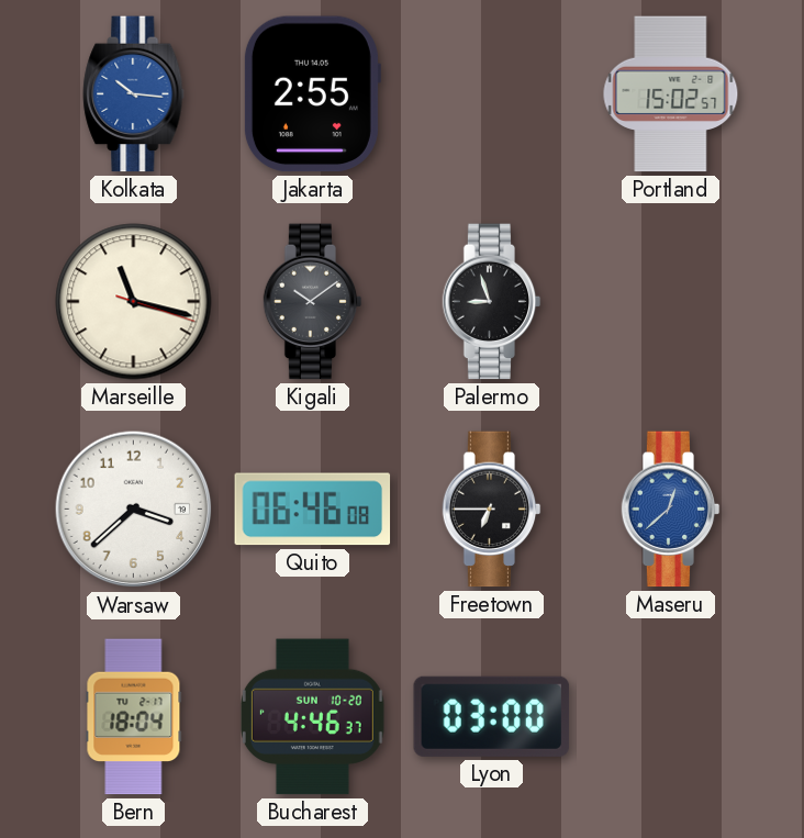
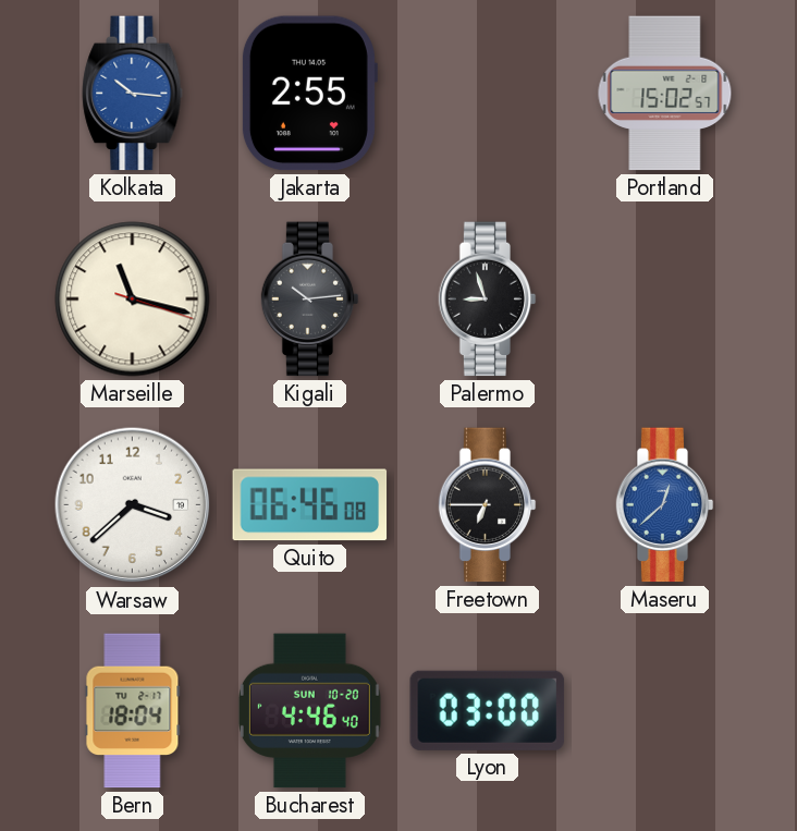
Kigali: 10:09 -> 10:14
Bucharest: 4:46:37 -> 4:46:40
